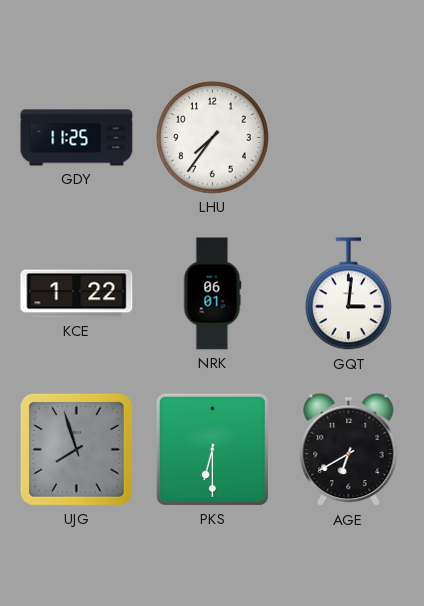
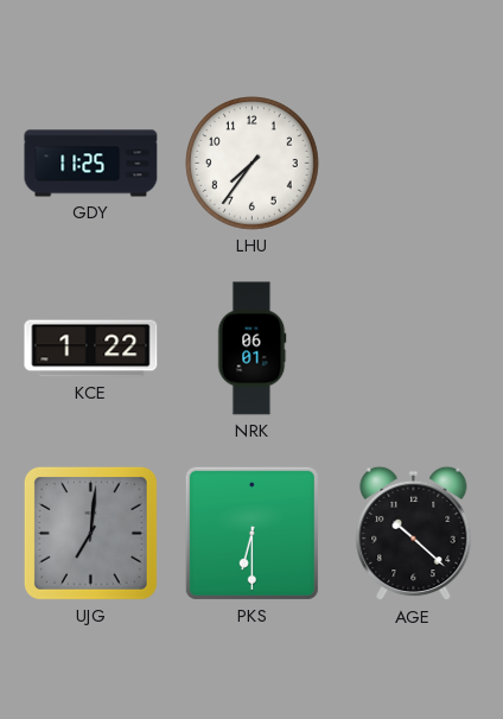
GQT: 3:01 -> none
UJG: 7:57 -> 7:01
AGE: 6:40 -> 10:22
